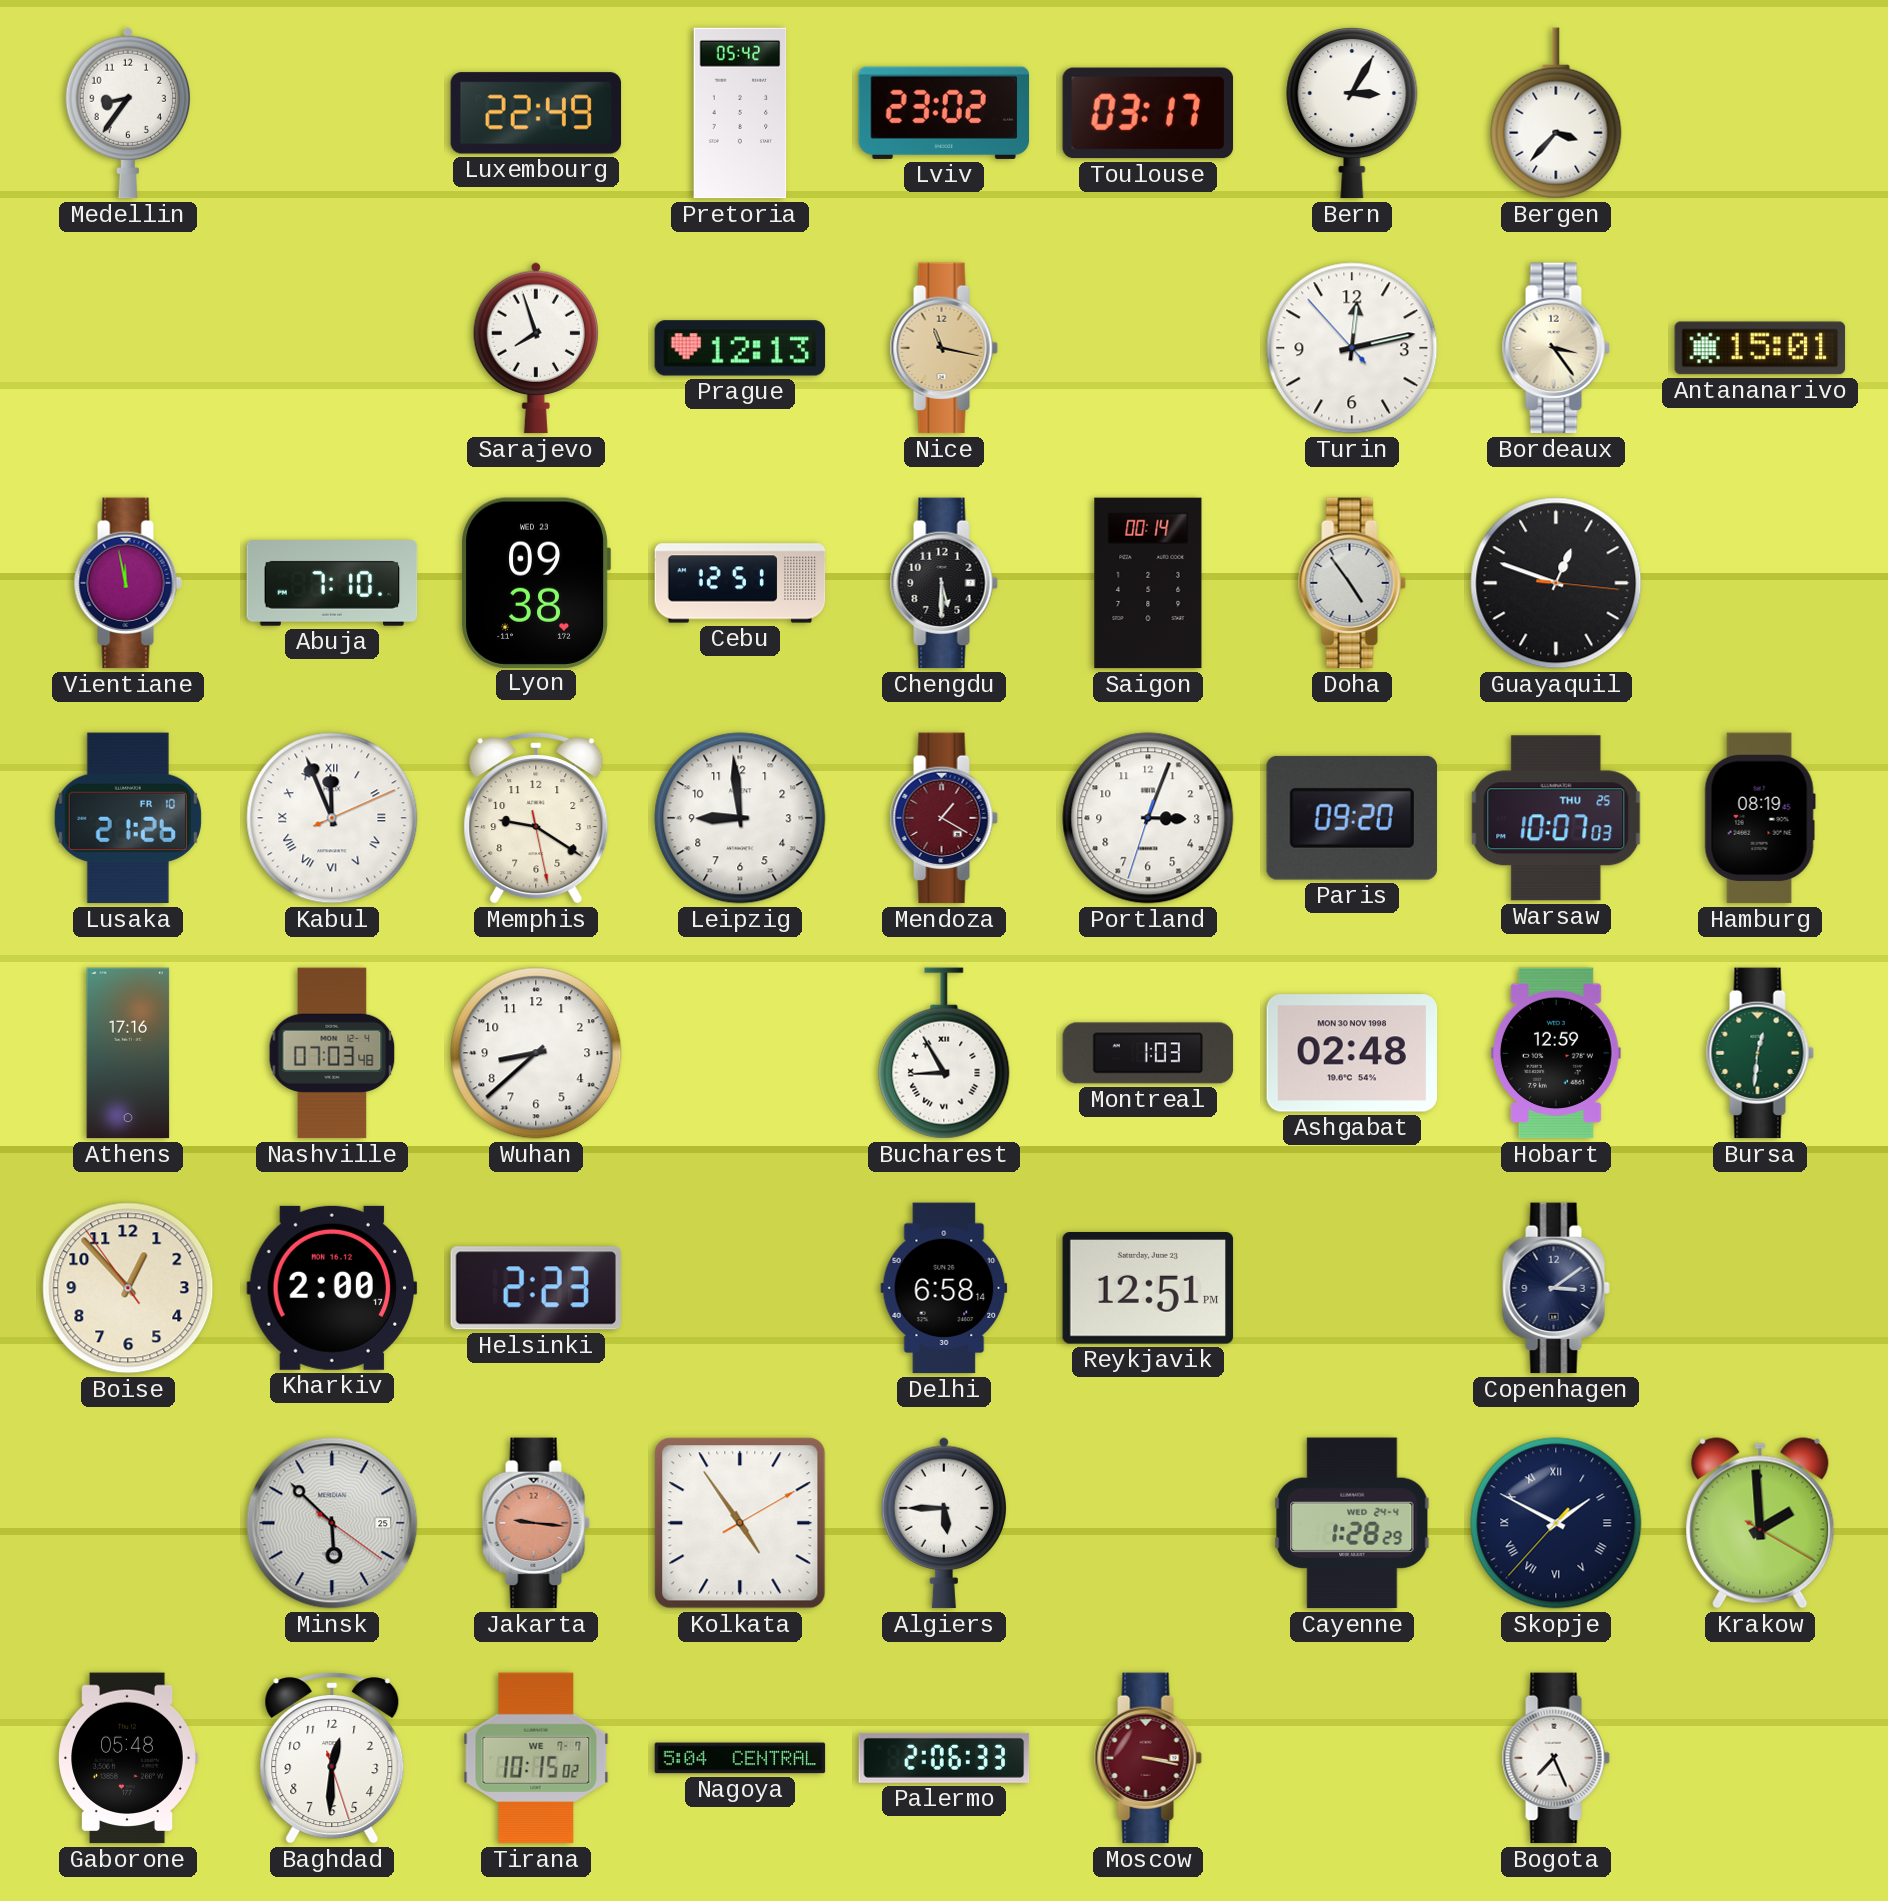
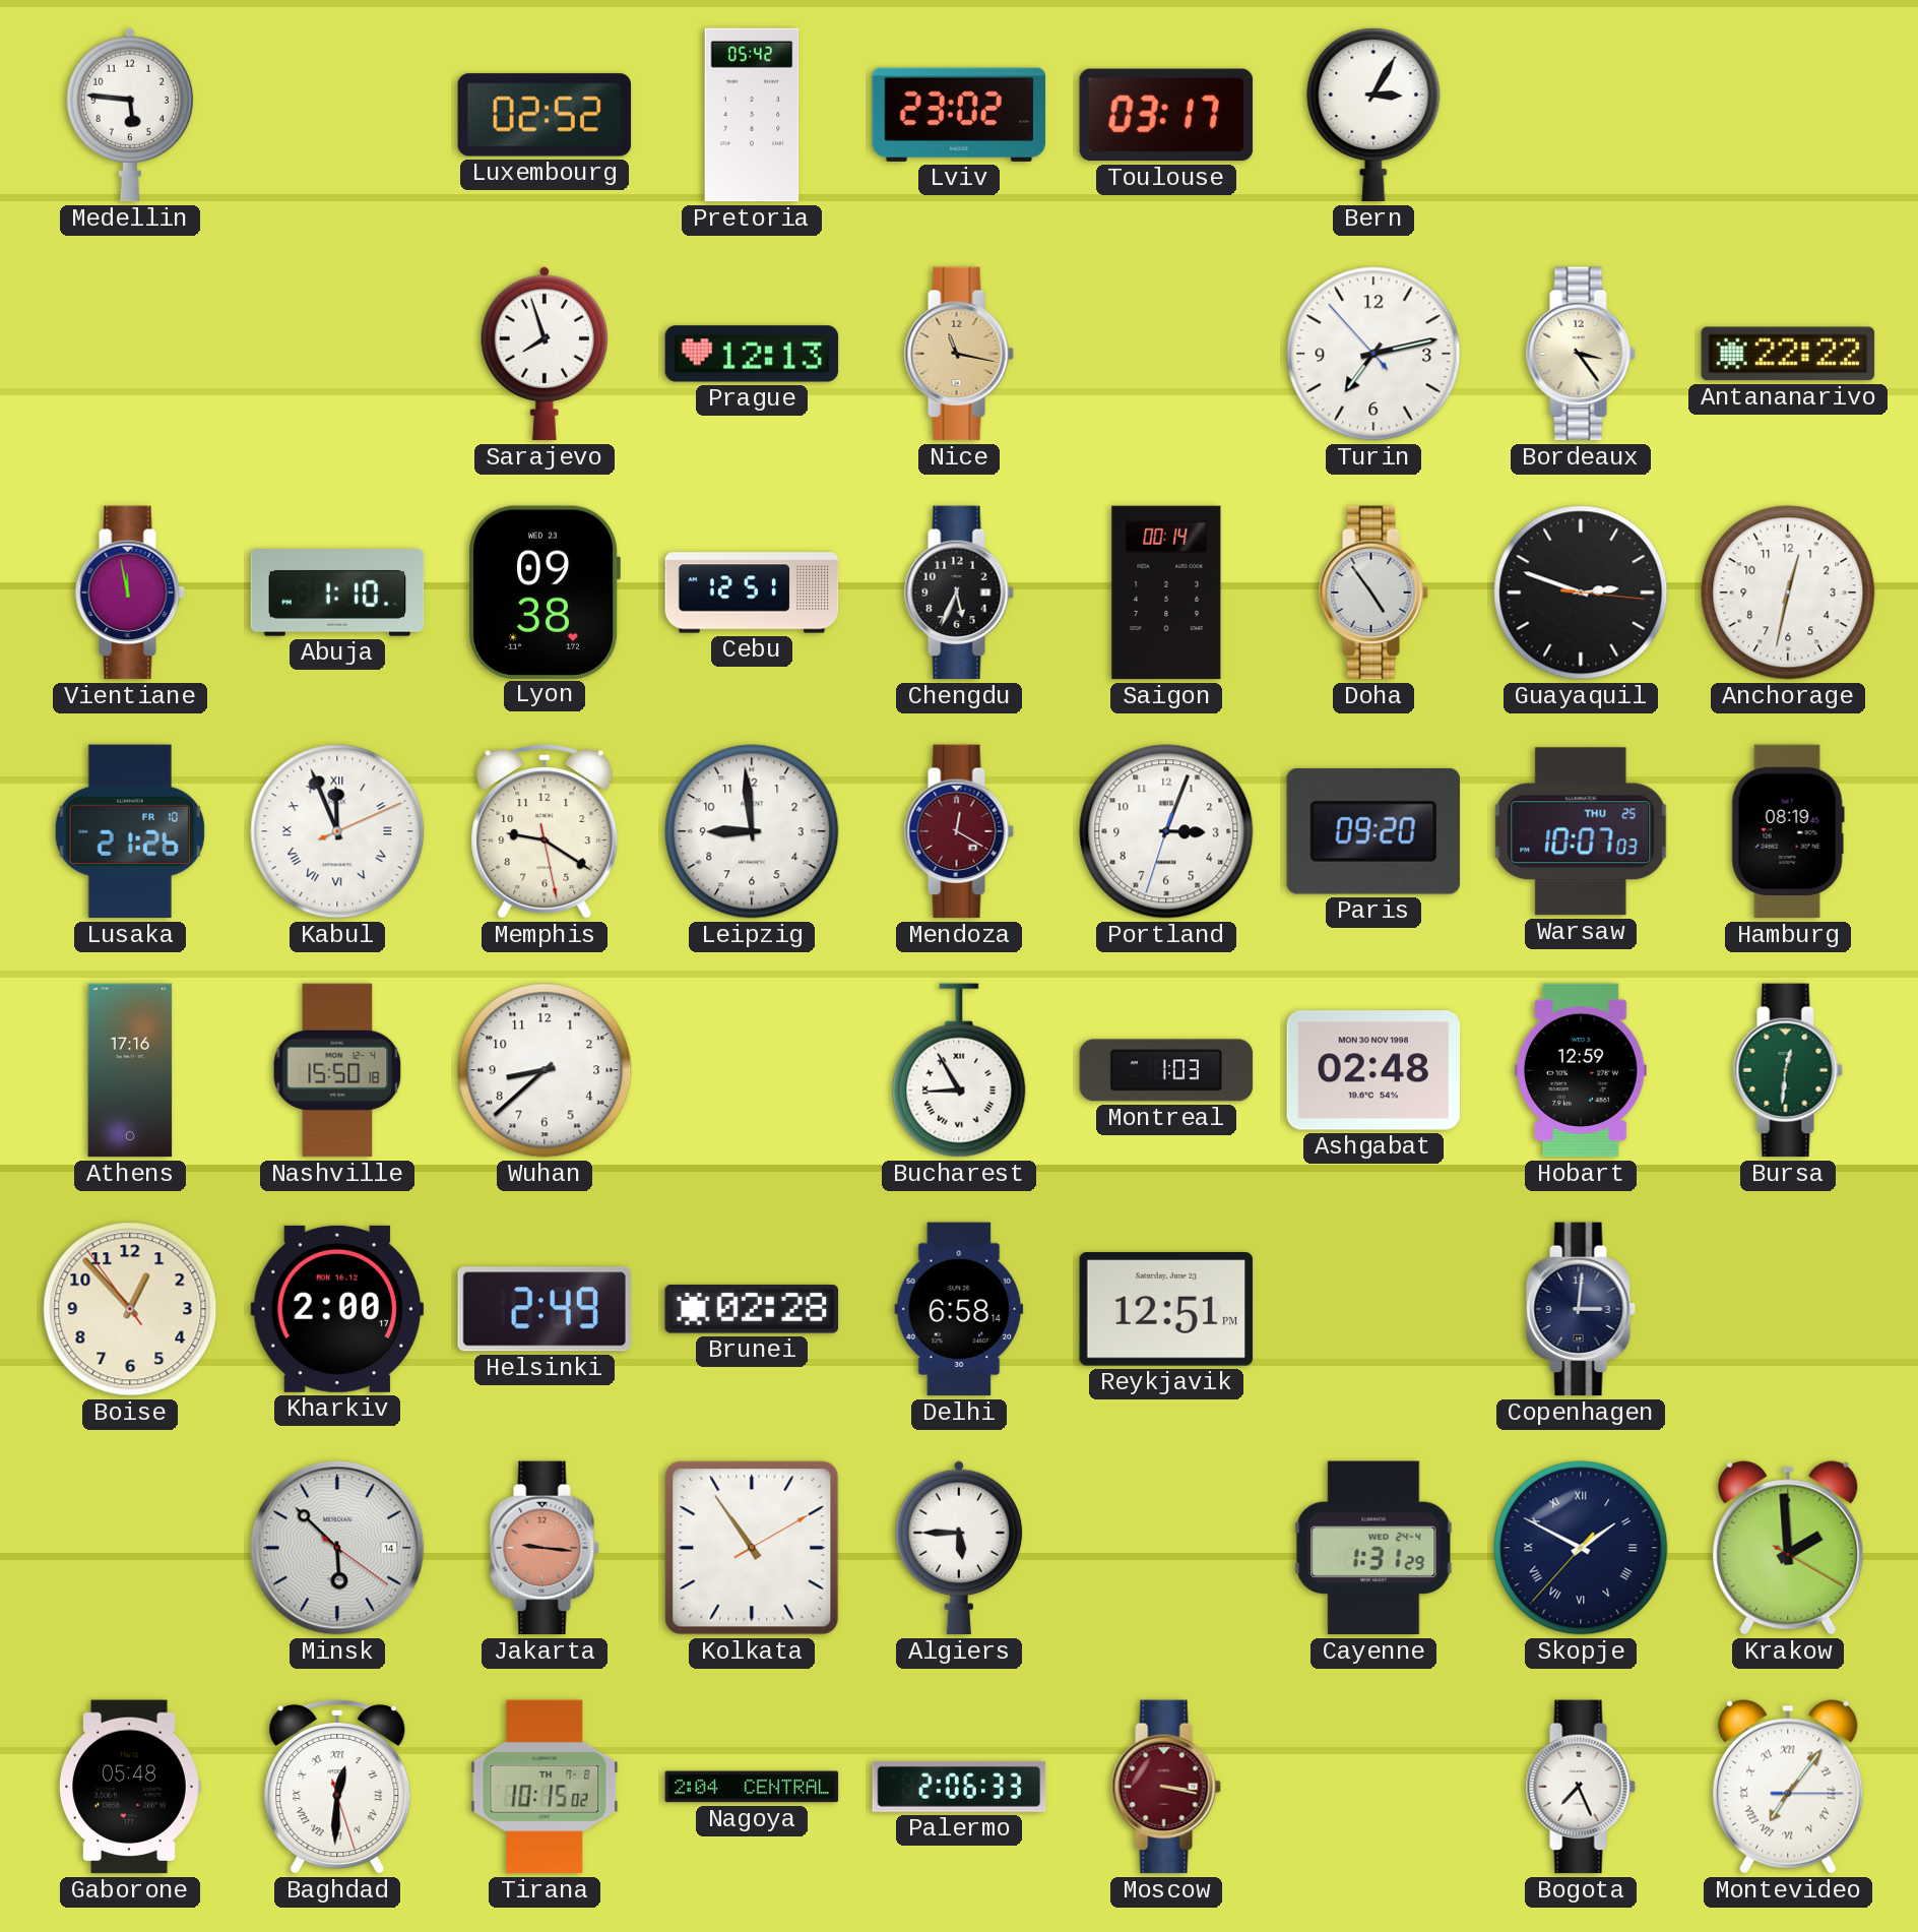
Medellin: 8:36 -> 5:46
Luxembourg: 22:49 -> 02:52
Bergen: 3:37 -> none
Turin: 12:12 -> 7:12
Antananarivo: 15:01 -> 22:22
Abuja: 7:10 -> 1:10
Chengdu: 5:30 -> 5:34
Guayaquil: 12:48 -> 2:48
Anchorage: none -> 12:32
Mendoza: 1:20 -> 12:20
Nashville: 07:03 -> 15:50
Helsinki: 2:23 -> 2:49
Brunei: none -> 02:28
Copenhagen: 3:09 -> 3:01
Minsk date: 25 -> 14
Kolkata: 4:54 -> 10:54
Cayenne: 1:28 -> 1:31
Baghdad numerals: Arabic -> Roman
Tirana date: WE 7-7 -> TH 7-8
Nagoya: 5:04 -> 2:04
Montevideo: none -> 7:06
